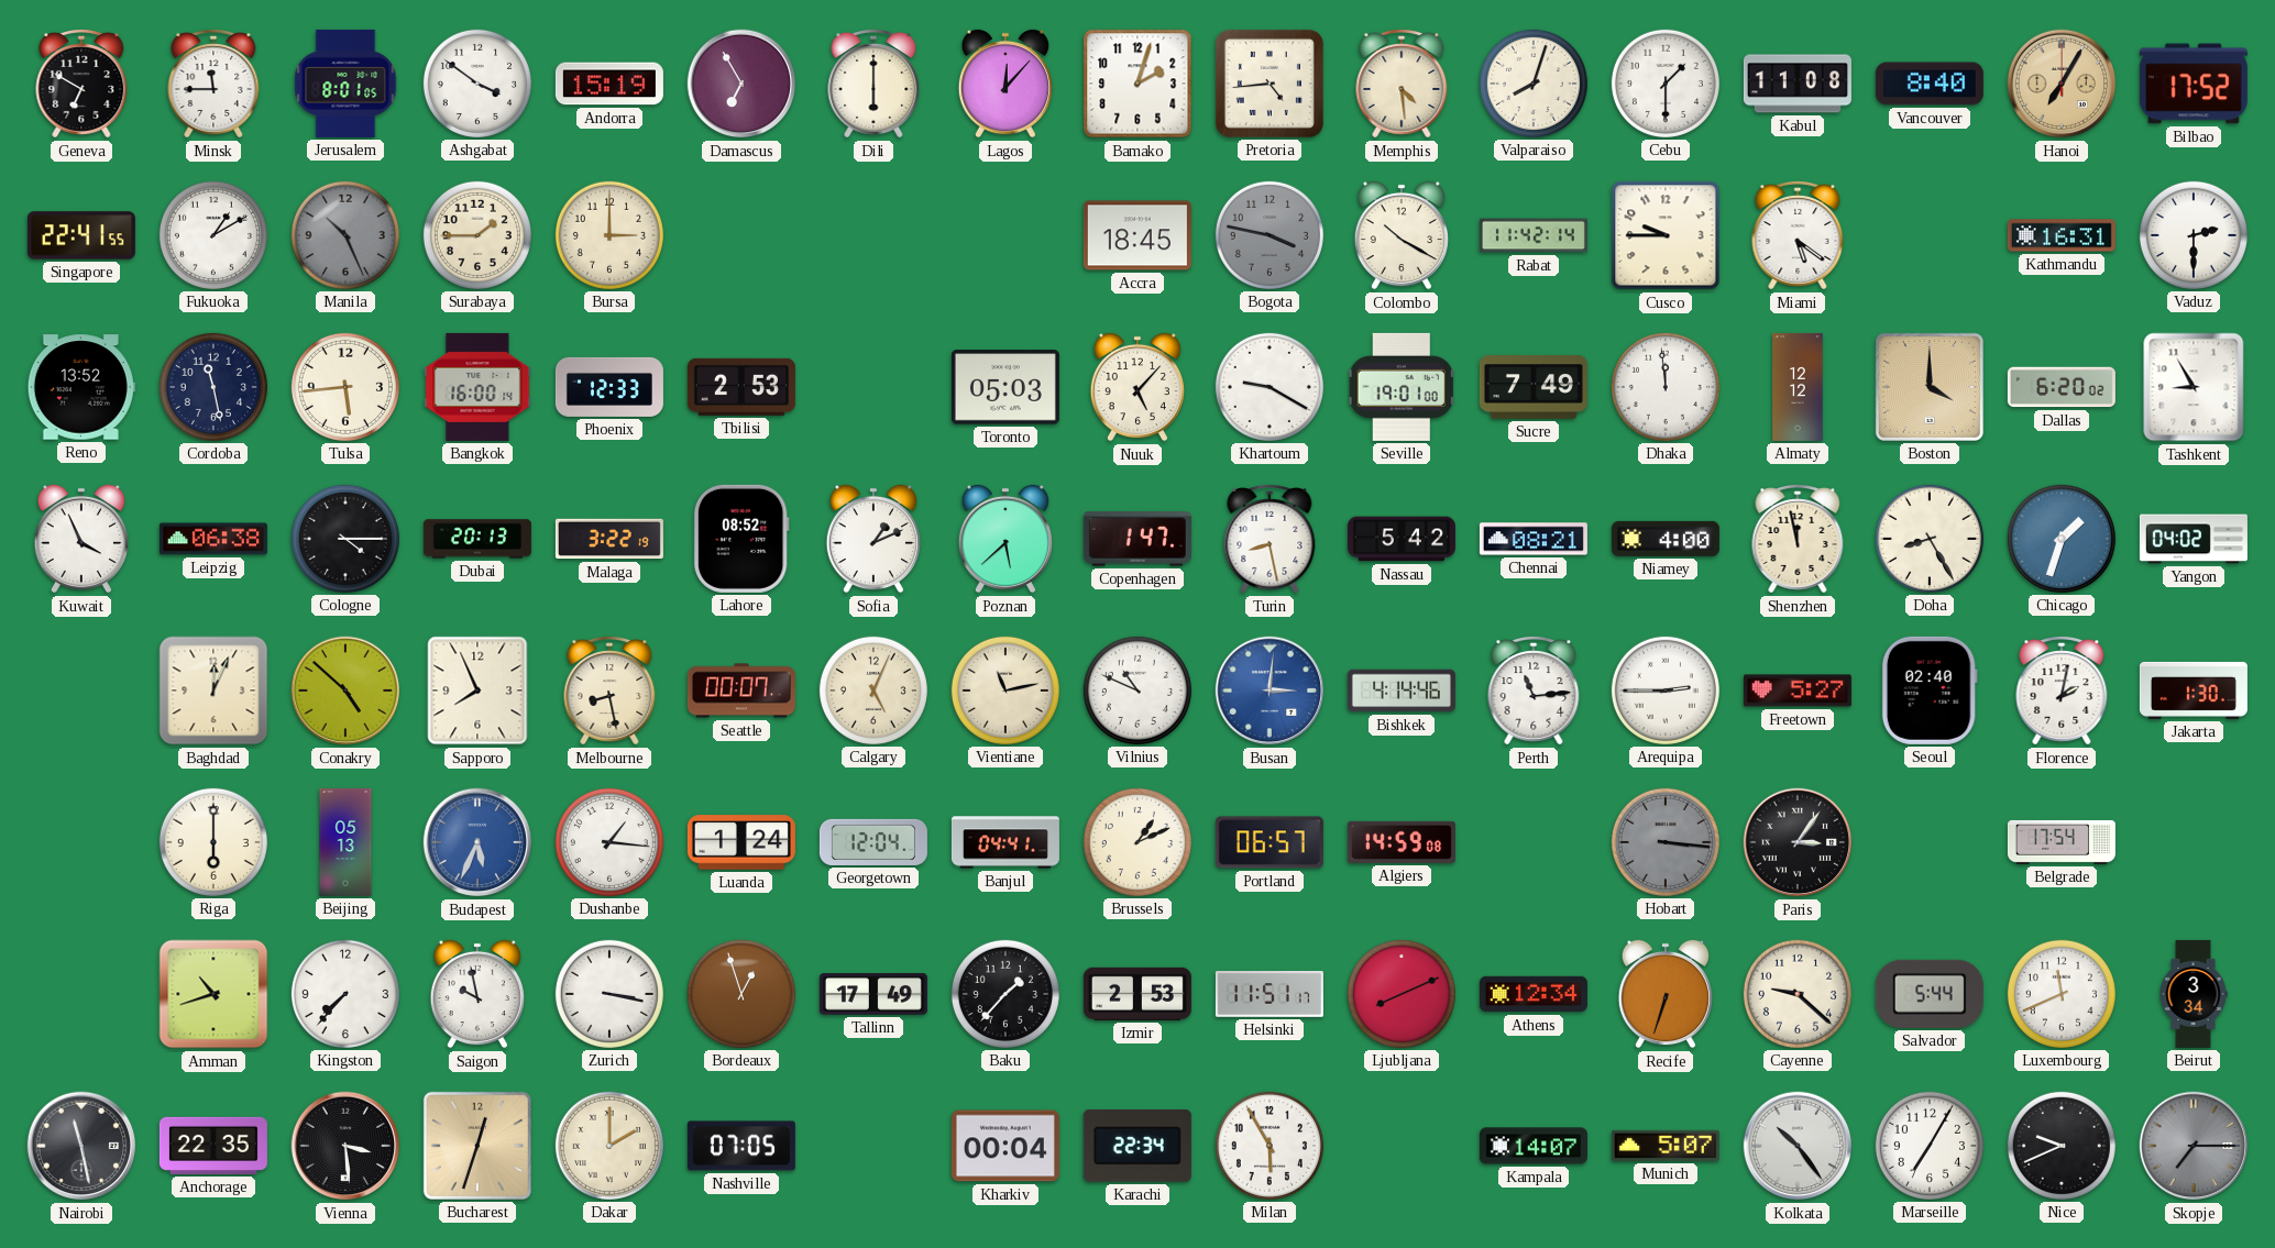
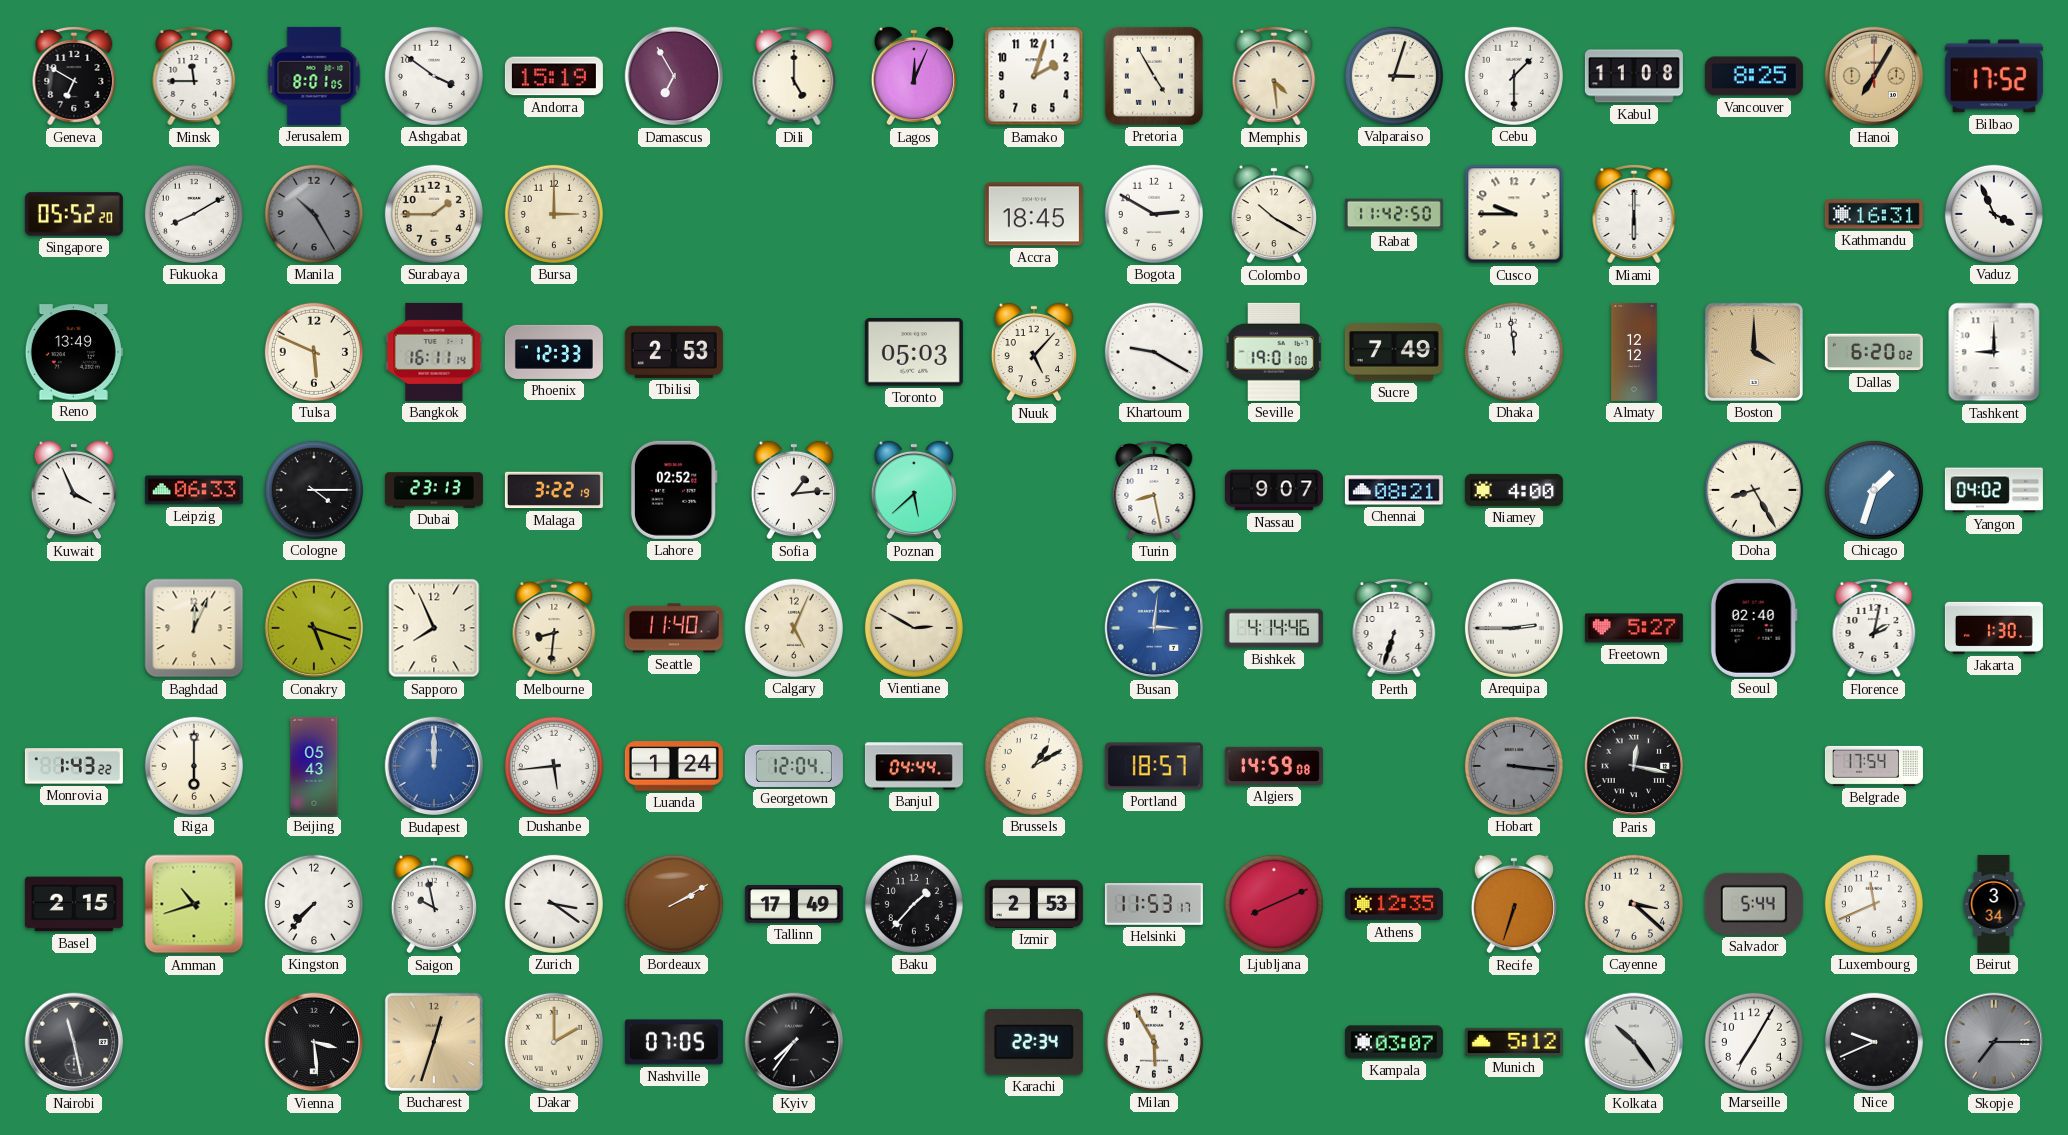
Dili: 6:00 -> 5:00
Lagos: 12:07 -> 12:04
Pretoria: 4:44 -> 4:55
Valparaiso: 8:03 -> 3:03
Vancouver: 8:40 -> 8:25
Singapore: 22:41 -> 05:52
Fukuoka: 1:10 -> 8:10
Manila: 10:26 -> 10:25
Bogota: 3:47 -> 2:50
Bogota dial: grey -> white
Rabat: 11:42:14 -> 11:42:50
Miami: 5:21 -> 6:00
Vaduz: 2:30 -> 3:56
Reno: 13:52 -> 13:49
Cordoba: 11:28 -> none
Tulsa: 5:44 -> 5:49
Bangkok: 16:00 -> 16:11
Tashkent: 8:55 -> 9:00
Leipzig: 06:38 -> 06:33
Dubai: 20:13 -> 23:13
Lahore: 08:52 -> 02:52
Sofia: 1:11 -> 1:14
Copenhagen: 1:47 -> none
Nassau: 5:42 -> 9:07
Shenzhen: 11:58 -> none
Conakry: 4:52 -> 5:18
Melbourne: 8:28 -> 8:31
Seattle: 00:07 -> 11:40
Vientiane: 11:13 -> 2:50
Vilnius: 10:49 -> none
Perth: 11:14 -> 6:33
Monrovia: none -> 1:43
Beijing: 05:13 -> 05:43
Budapest: 5:34 -> 12:00
Dushanbe: 1:16 -> 5:44
Banjul: 04:41 -> 04:44
Brussels: 1:11 -> 1:10
Portland: 06:57 -> 18:57
Paris: 3:06 -> 12:17
Basel: none -> 2:15
Zurich: 3:17 -> 3:21
Bordeaux: 12:57 -> 2:10
Helsinki: 11:51 -> 11:53
Athens: 12:34 -> 12:35
Cayenne: 9:22 -> 3:22
Anchorage: 22:35 -> none
Kyiv: none -> 7:36
Kharkiv: 00:04 -> none
Kampala: 14:07 -> 03:07
Munich: 5:07 -> 5:12
